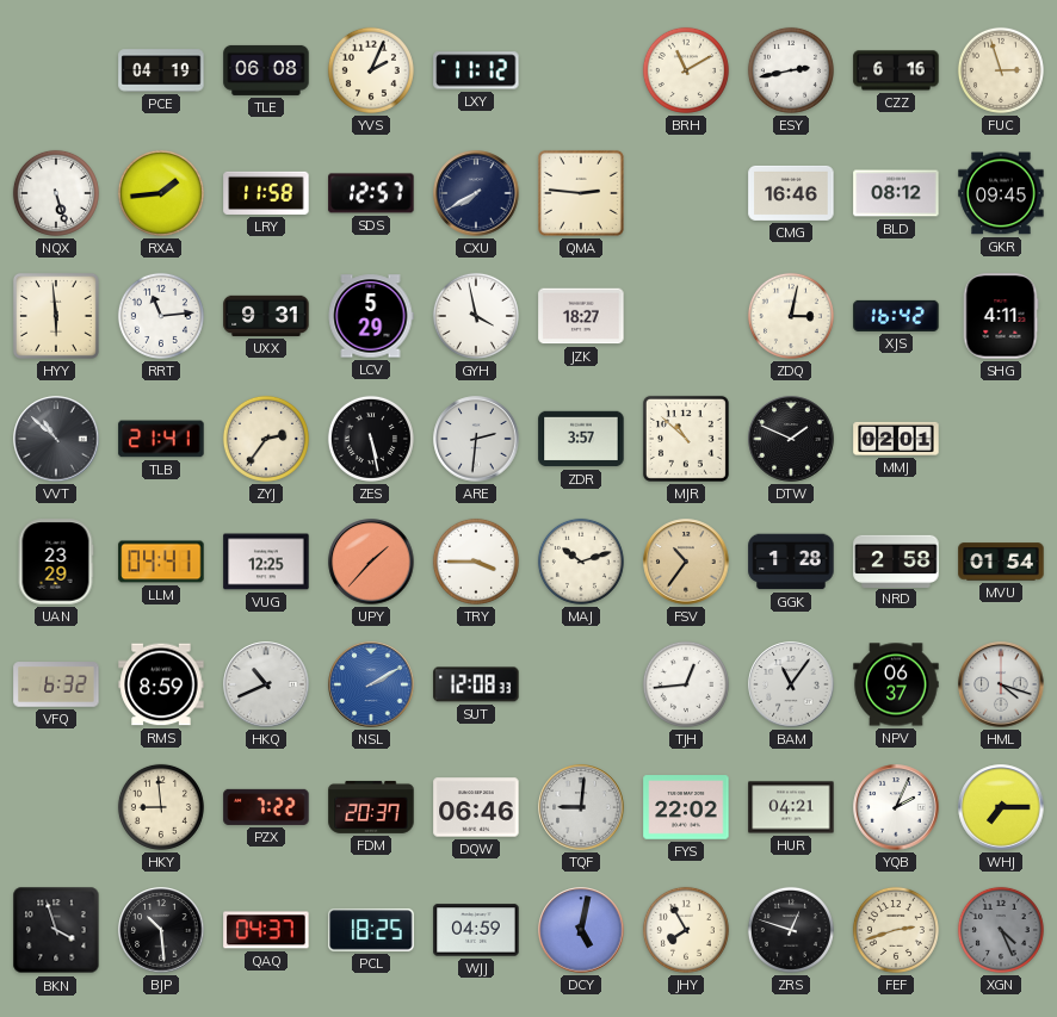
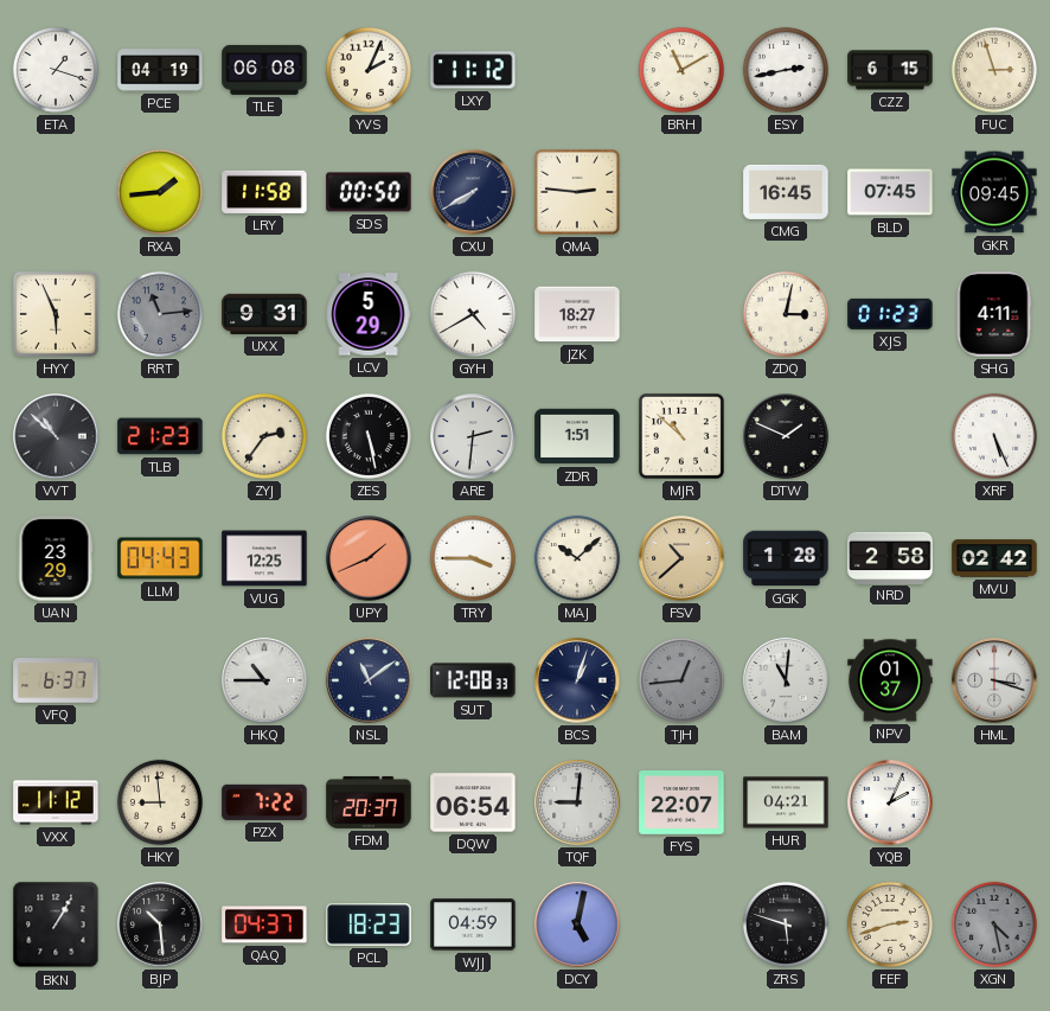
ETA: none -> 1:18
CZZ: 6:16 -> 6:15
NQX: 5:27 -> none
SDS: 12:57 -> 00:50
CMG: 16:46 -> 16:45
BLD: 08:12 -> 07:45
HYY: 5:59 -> 5:56
RRT dial: white -> grey
GYH: 3:58 -> 4:40
XJS: 16:42 -> 01:23
TLB: 21:41 -> 21:23
ZDR: 3:57 -> 1:51
MMJ: 02:01 -> none
XRF: none -> 5:26
LLM: 04:41 -> 04:43
UPY: 1:37 -> 1:41
MAJ: 10:12 -> 10:08
FSV: 10:36 -> 10:38
MVU: 01:54 -> 02:42
VFQ: 6:32 -> 6:37
RMS: 8:59 -> none
HKQ: 10:41 -> 10:45
NSL: 2:10 -> 11:09
NSL dial: blue -> navy
BCS: none -> 1:03
TJH dial: white -> grey
BAM: 11:06 -> 11:01
NPV: 06:37 -> 01:37
HML: 4:18 -> 3:18
VXX: none -> 11:12
DQW: 06:46 -> 06:54
FYS: 22:02 -> 22:07
WHJ: 7:15 -> none
BKN: 3:57 -> 1:05
PCL: 18:25 -> 18:23
JHY: 7:55 -> none
ZRS: 12:48 -> 5:48
XGN: 4:26 -> 4:28
